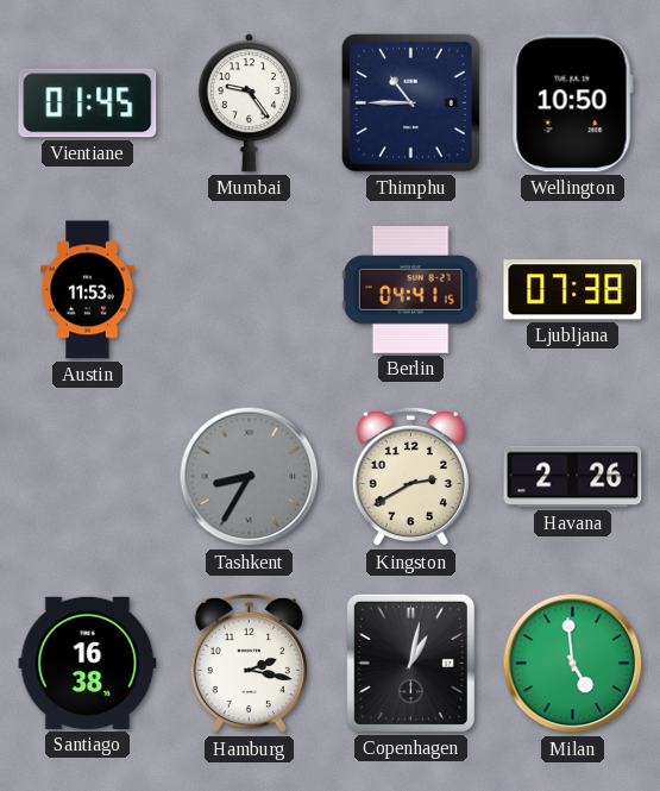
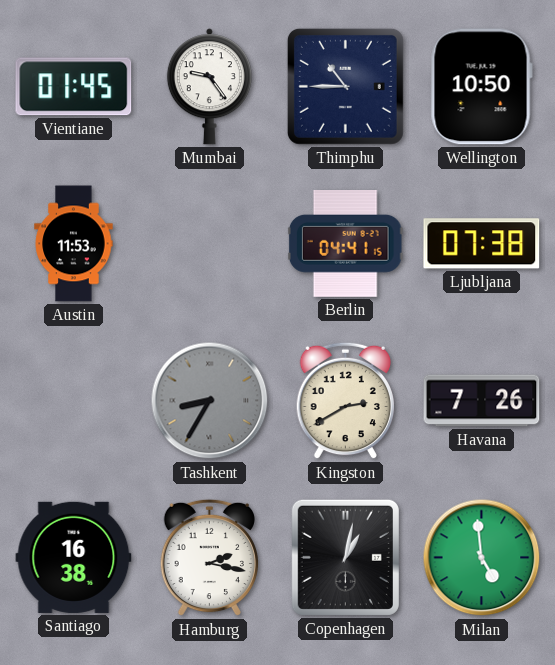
Havana: 2:26 -> 7:26
